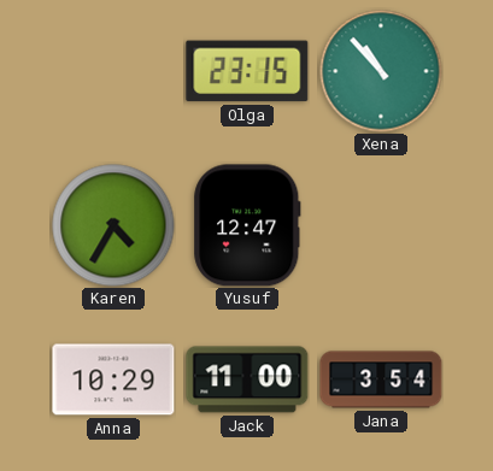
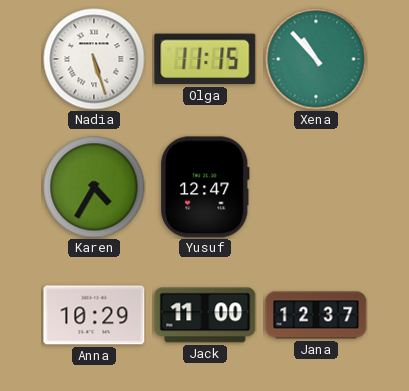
Nadia: none -> 5:27
Olga: 23:15 -> 11:15
Jana: 3:54 -> 12:37
